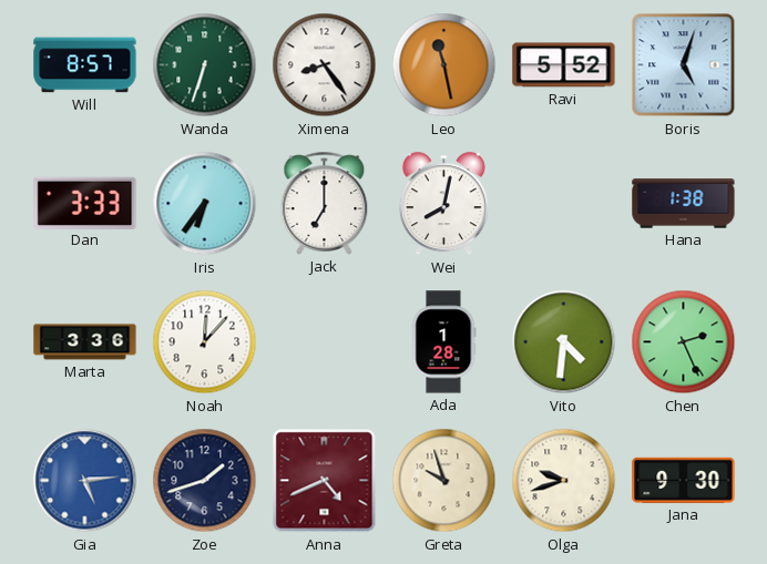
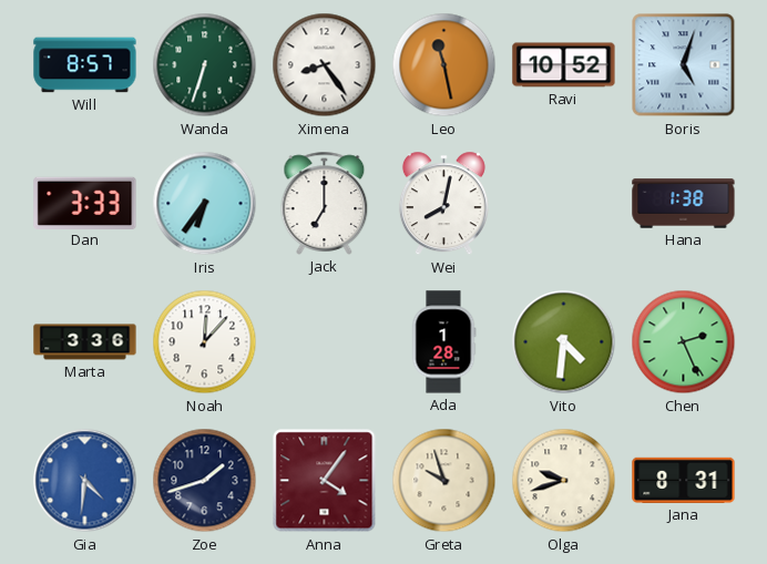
Ravi: 5:52 -> 10:52
Gia: 5:14 -> 4:31
Anna: 4:41 -> 4:06
Jana: 9:30 -> 8:31
